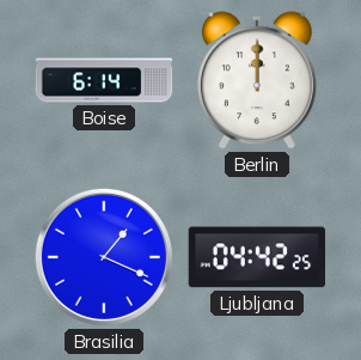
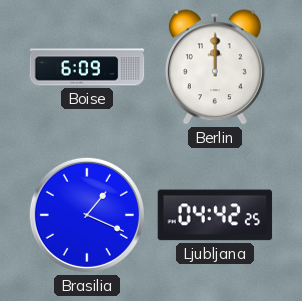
Boise: 6:14 -> 6:09
